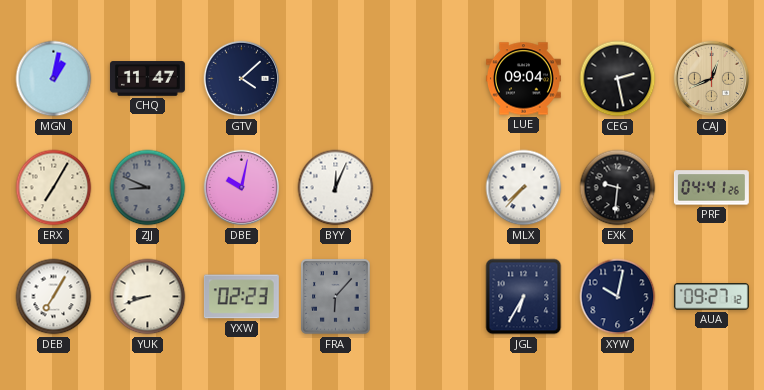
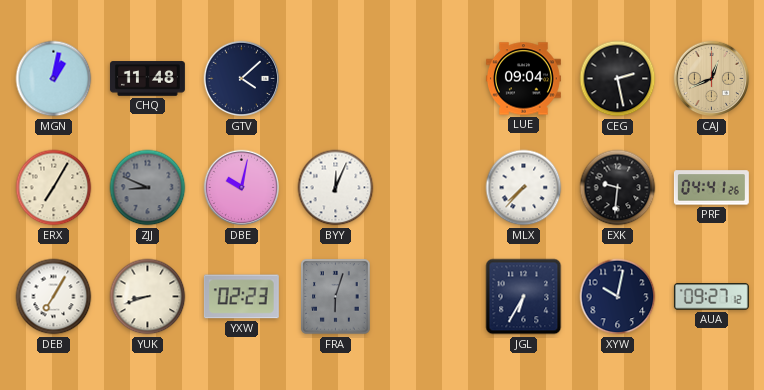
CHQ: 11:47 -> 11:48
FRA: 6:07 -> 6:03
